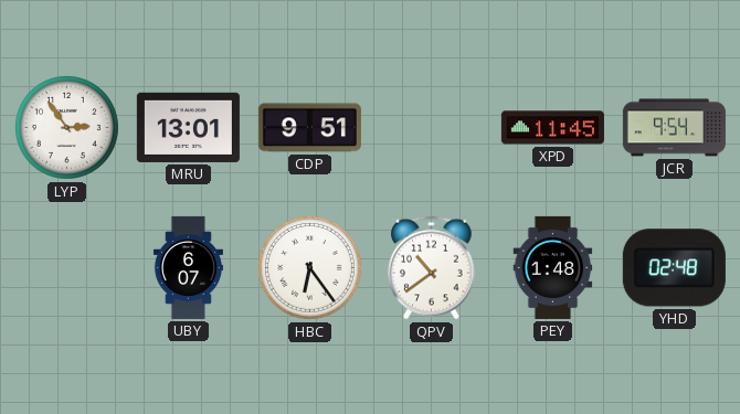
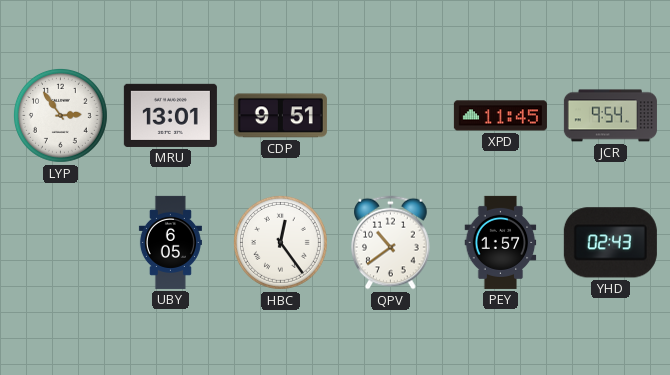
UBY: 6:07 -> 6:05
HBC: 6:24 -> 12:24
PEY: 1:48 -> 1:57
YHD: 02:48 -> 02:43
